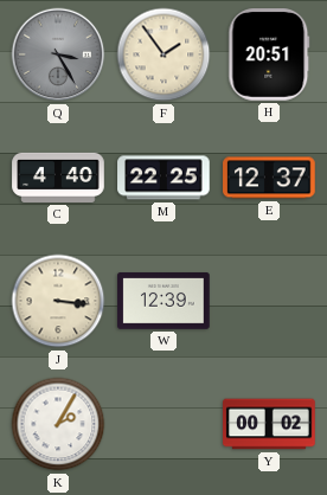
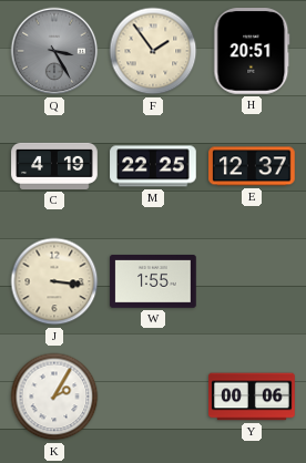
C: 4:40 -> 4:19
W: 12:39 -> 1:55
Y: 00:02 -> 00:06
